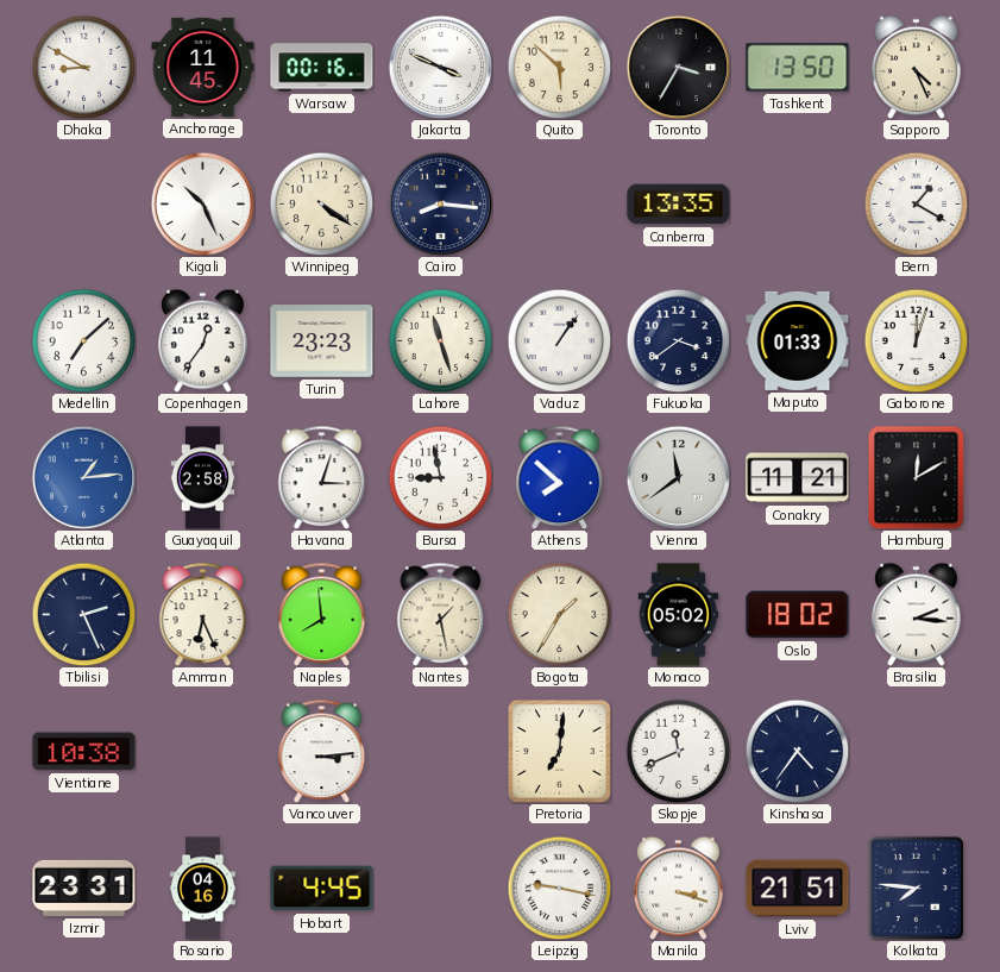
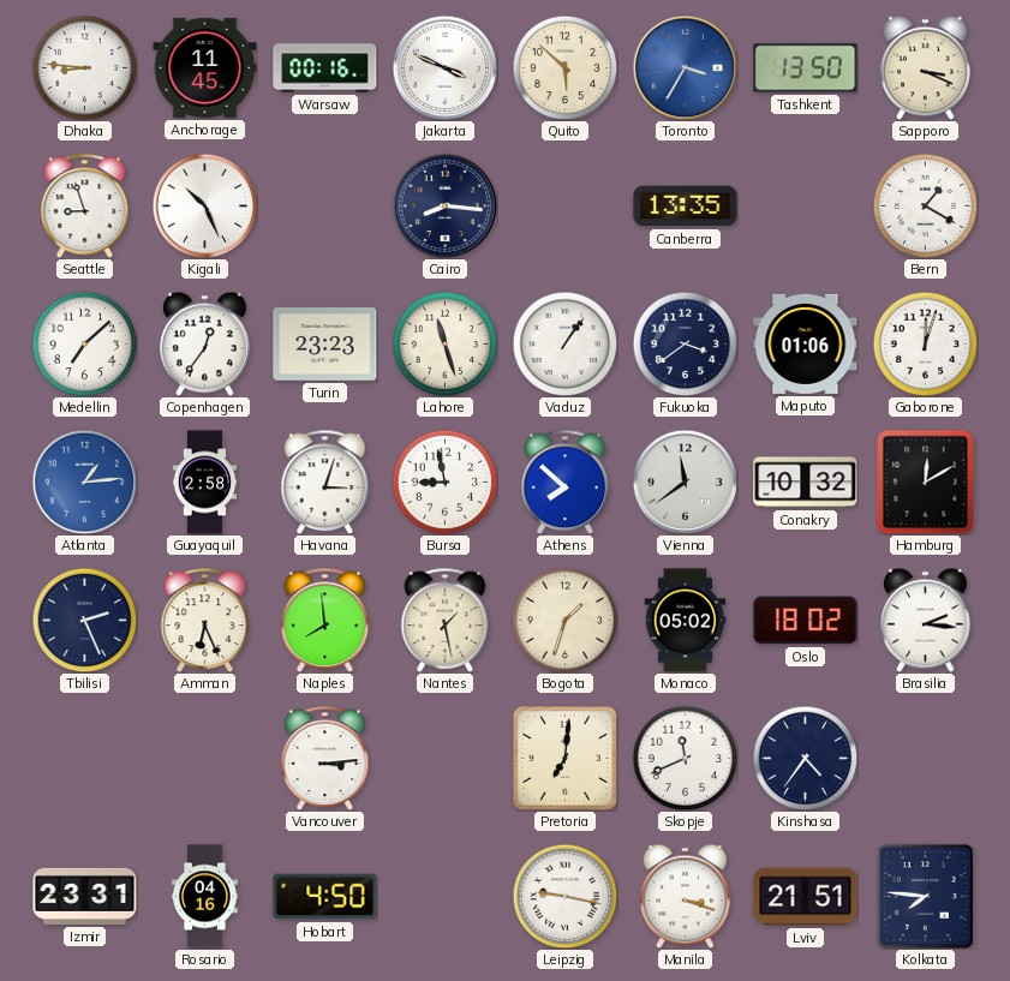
Dhaka: 8:50 -> 8:46
Toronto dial: black -> blue
Sapporo: 4:26 -> 3:19
Seattle: none -> 8:57
Winnipeg: 4:21 -> none
Maputo: 01:33 -> 01:06
Conakry: 11:21 -> 10:32
Bogota: 1:35 -> 1:33
Vientiane: 10:38 -> none
Hobart: 4:45 -> 4:50
